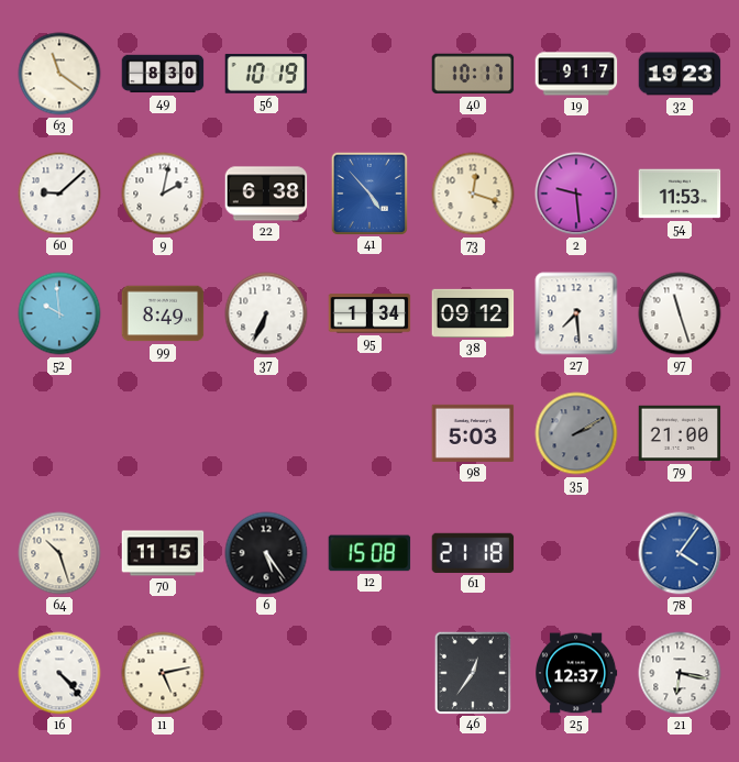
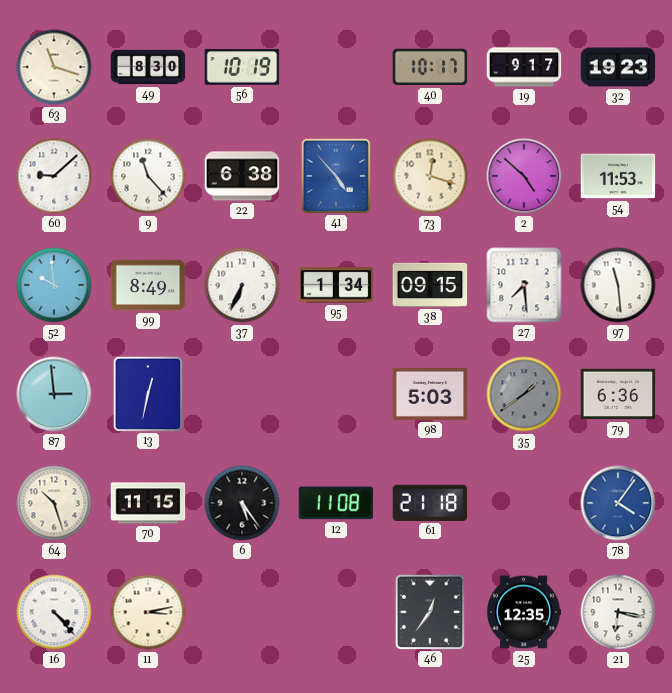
63: 11:21 -> 11:18
9: 2:02 -> 11:23
2: 9:29 -> 4:52
38: 09:12 -> 09:15
97: 11:27 -> 11:29
87: none -> 2:59
13: none -> 12:32
35: 2:10 -> 1:39
79: 21:00 -> 6:36
12: 15:08 -> 11:08
11: 5:13 -> 3:13
25: 12:37 -> 12:35
